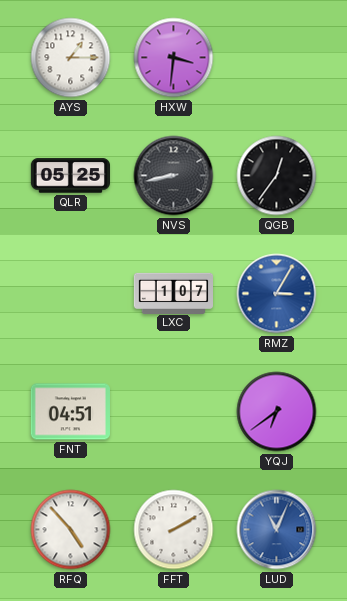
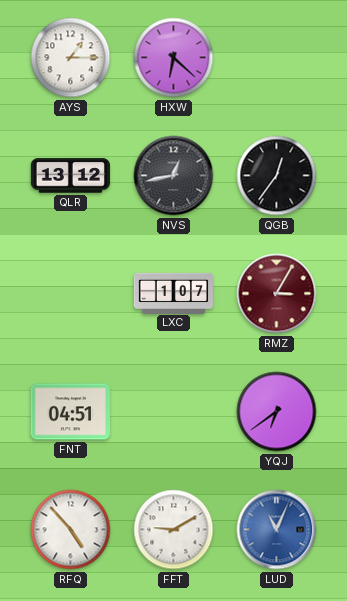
HXW: 3:31 -> 6:22
QLR: 05:25 -> 13:12
NVS: 8:43 -> 12:43
RMZ dial: blue -> burgundy
FFT: 2:10 -> 9:10
